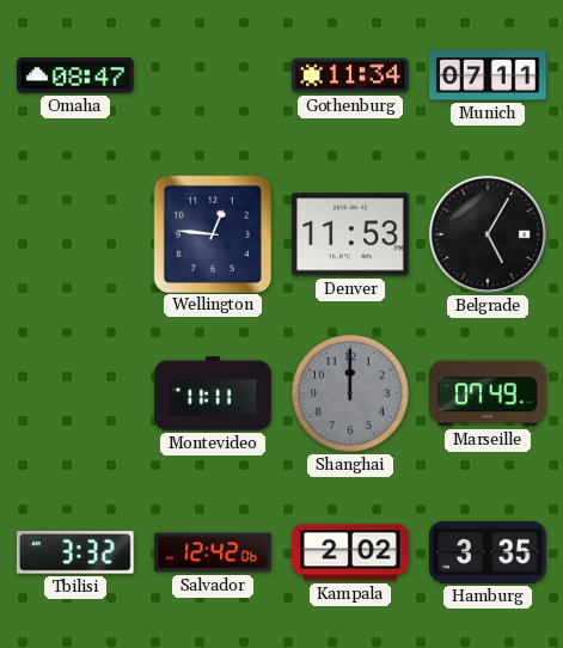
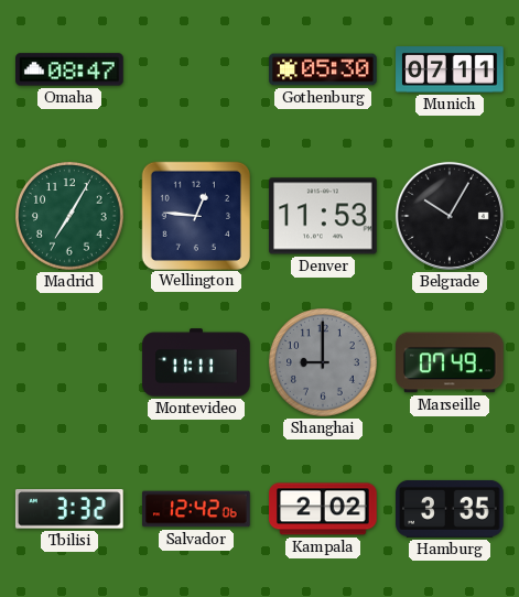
Gothenburg: 11:34 -> 05:30
Madrid: none -> 7:05
Belgrade: 5:05 -> 10:05
Shanghai: 12:00 -> 9:00
